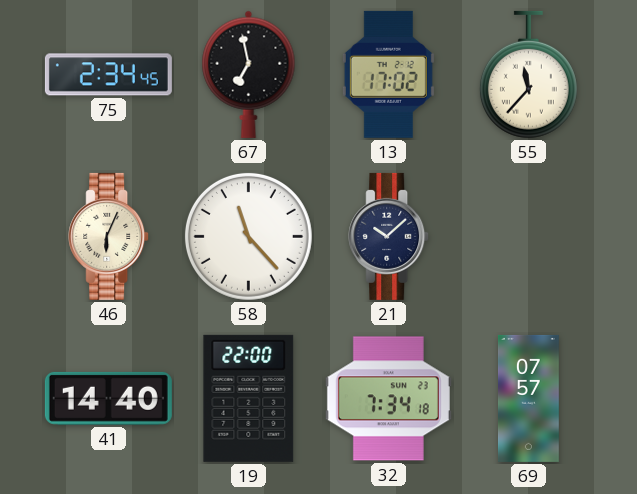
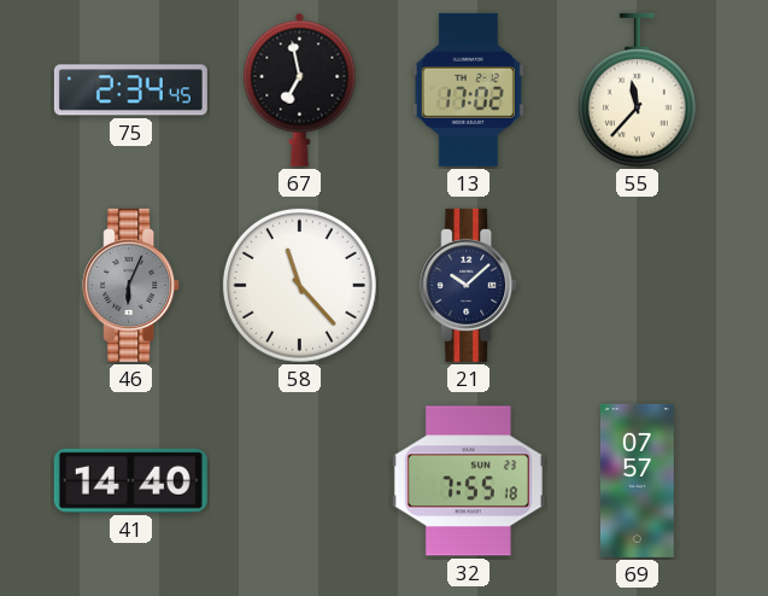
46 dial: cream -> grey
19: 22:00 -> none
32: 7:34 -> 7:55
